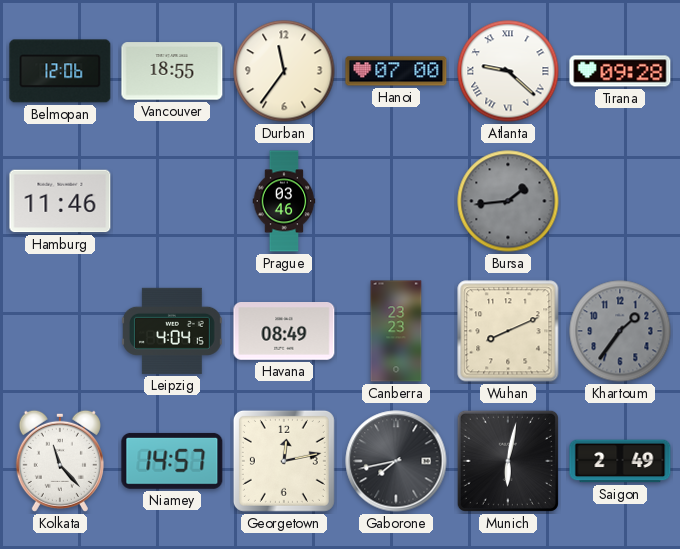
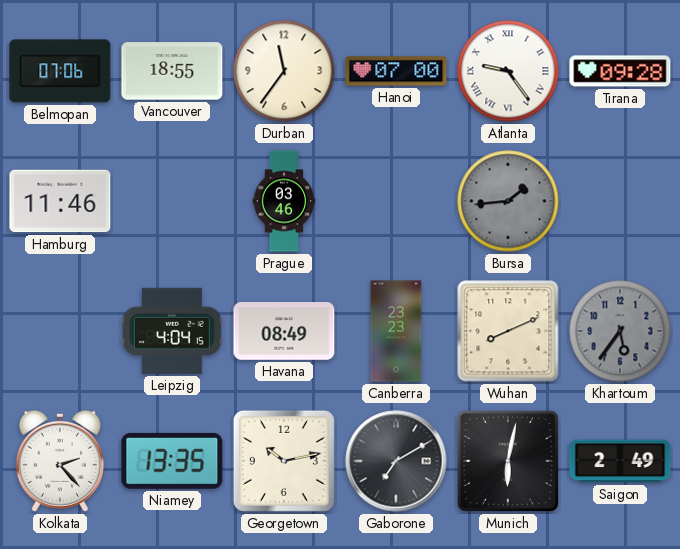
Belmopan: 12:06 -> 07:06
Atlanta: 9:22 -> 9:24
Khartoum: 1:36 -> 5:36
Kolkata: 11:23 -> 2:23
Niamey: 14:57 -> 13:35
Georgetown: 12:13 -> 10:13
Gaborone: 7:43 -> 7:10
